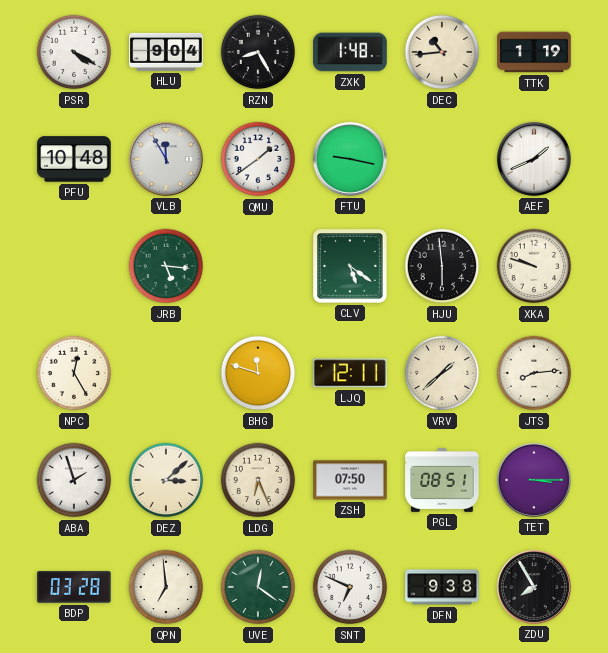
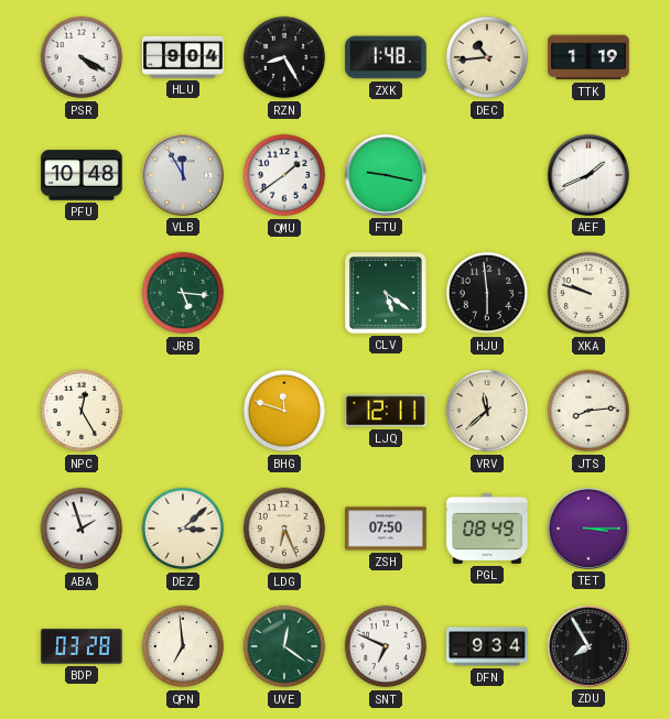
VRV: 1:38 -> 11:38
PGL: 08:51 -> 08:49
DFN: 9:38 -> 9:34
